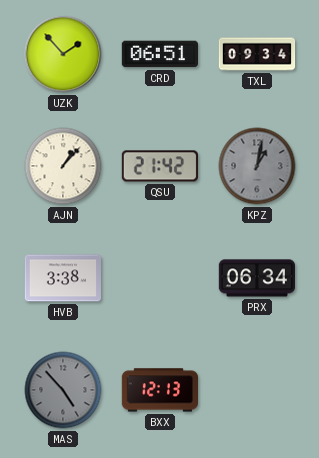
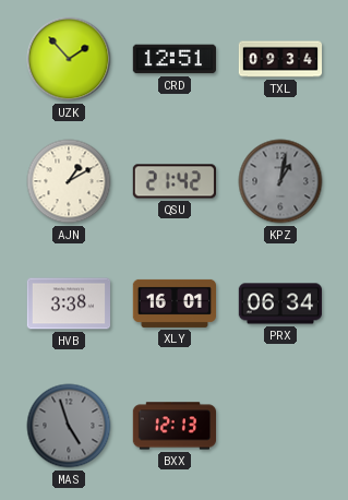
CRD: 06:51 -> 12:51
AJN: 1:07 -> 1:10
XLY: none -> 16:01
MAS: 4:53 -> 4:57
